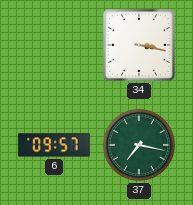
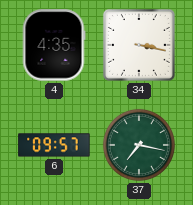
4: none -> 4:35
